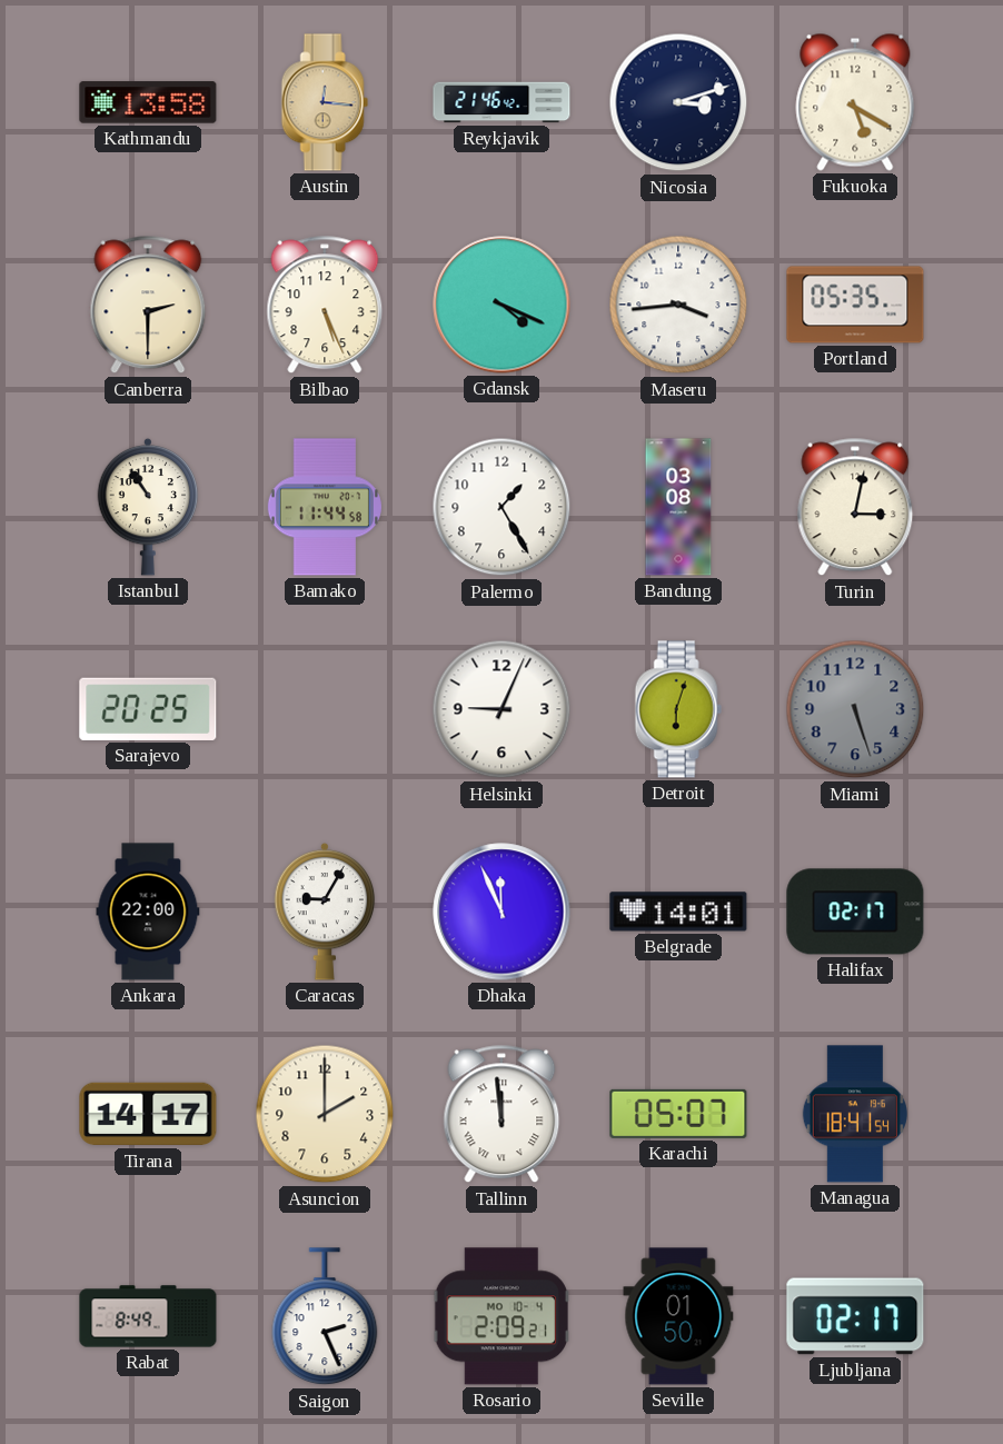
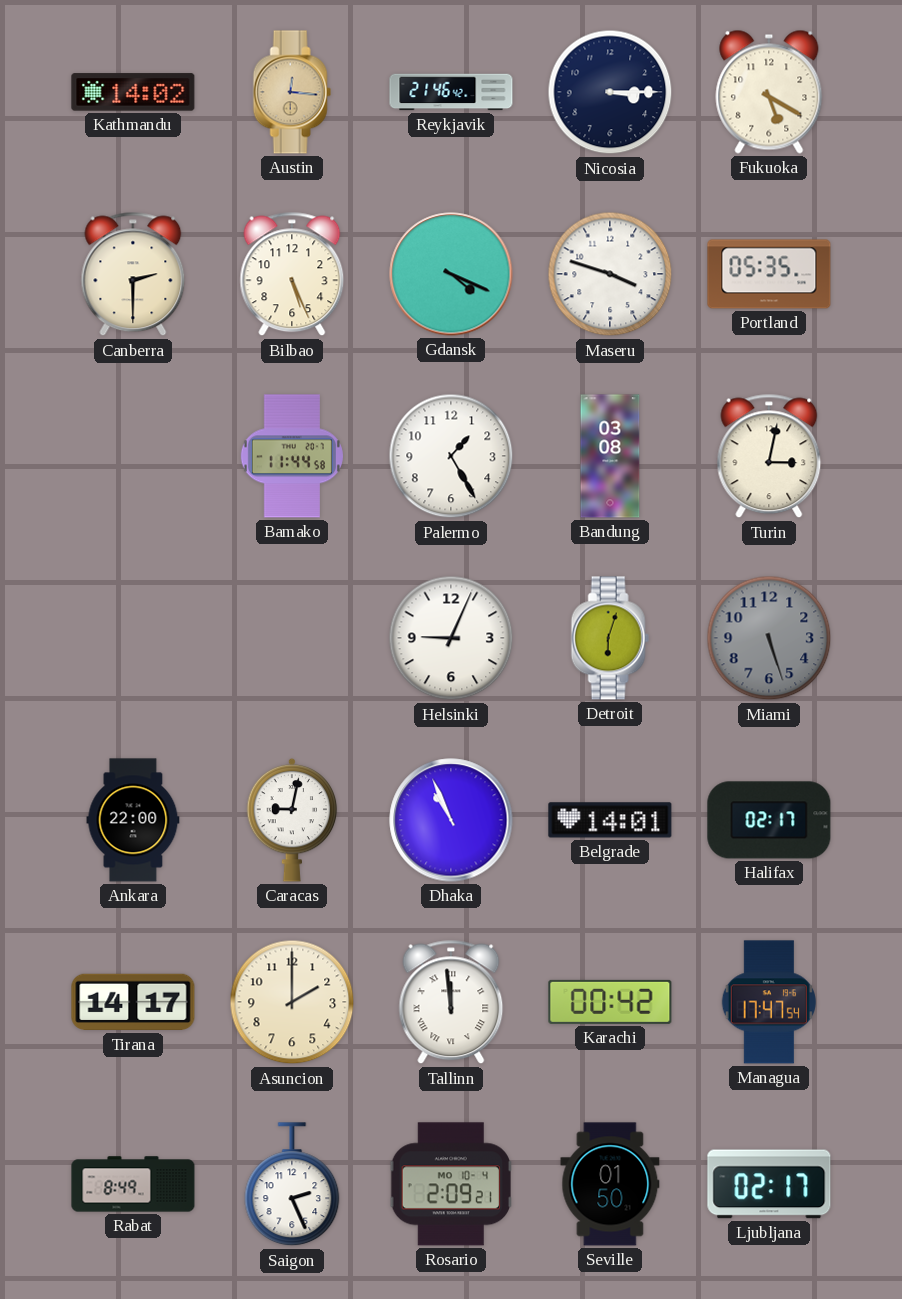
Kathmandu: 13:58 -> 14:02
Nicosia: 3:12 -> 3:15
Maseru: 3:44 -> 3:48
Istanbul: 10:54 -> none
Sarajevo: 20:25 -> none
Caracas: 9:05 -> 9:02
Dhaka: 11:56 -> 10:56
Karachi: 05:07 -> 00:42
Managua: 18:41 -> 17:47
